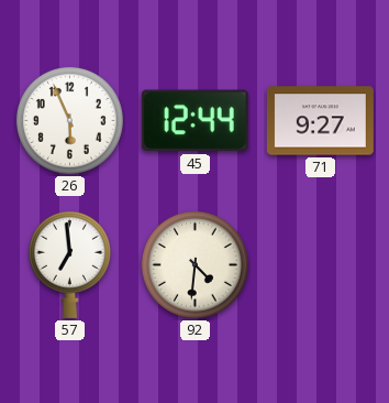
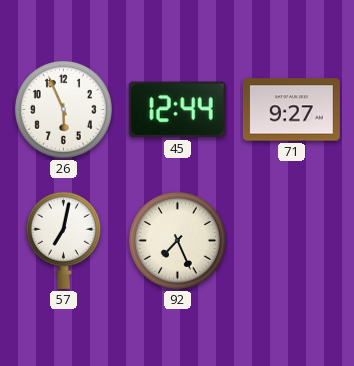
57: 6:59 -> 7:02
92: 4:31 -> 7:26
